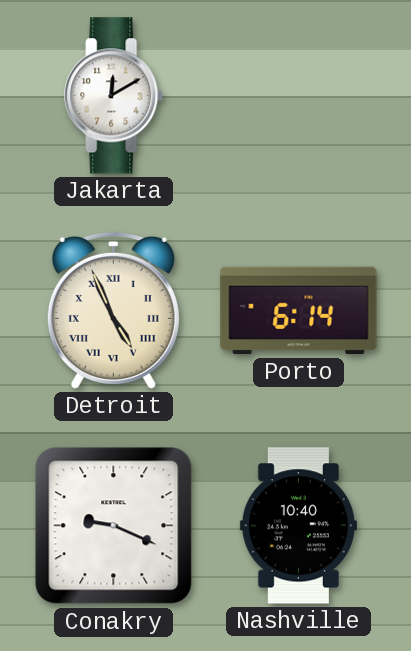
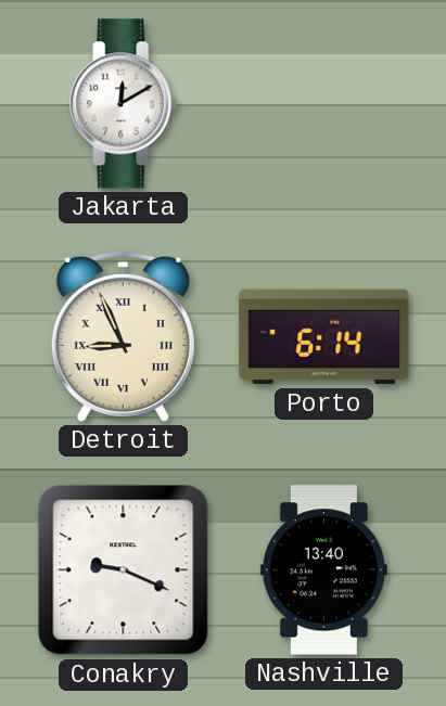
Detroit: 4:56 -> 8:56
Nashville: 10:40 -> 13:40
